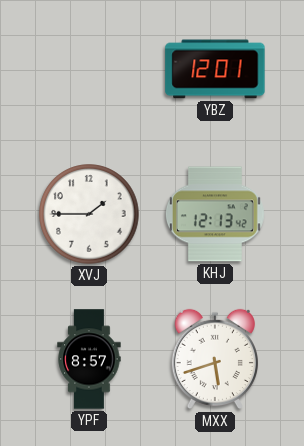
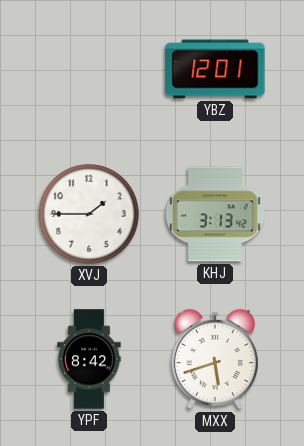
KHJ: 12:13 -> 3:13
YPF: 8:57 -> 8:42
